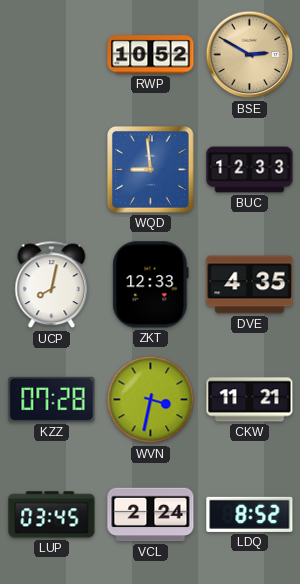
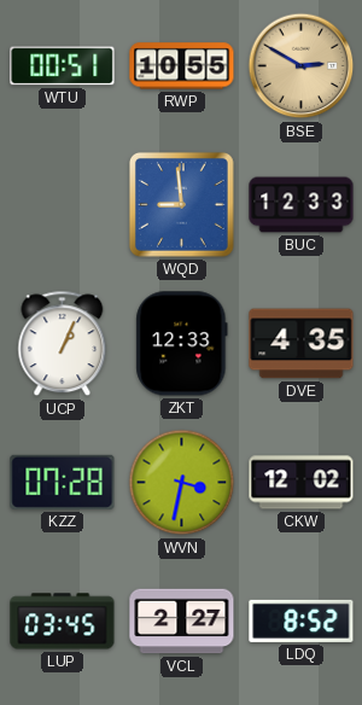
WTU: none -> 00:51
RWP: 10:52 -> 10:55
UCP: 8:02 -> 1:04
CKW: 11:21 -> 12:02
VCL: 2:24 -> 2:27
